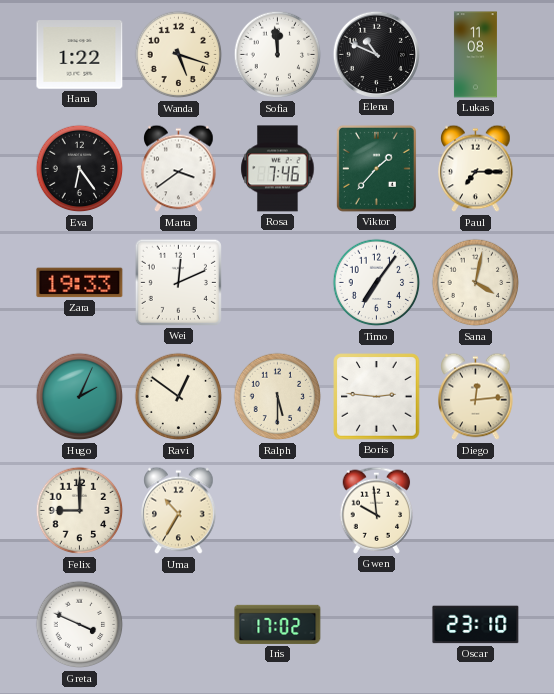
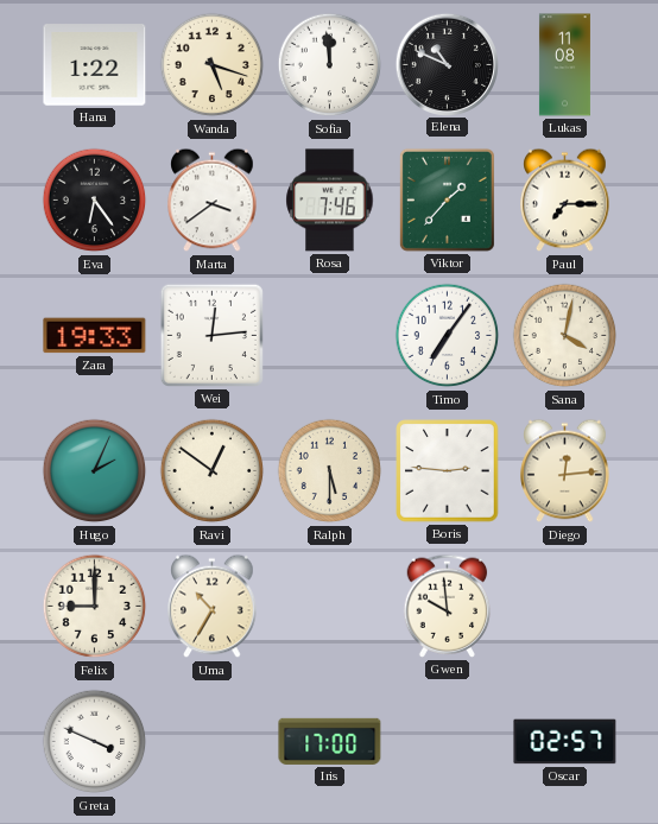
Wei: 12:11 -> 12:14
Iris: 17:02 -> 17:00
Oscar: 23:10 -> 02:57
